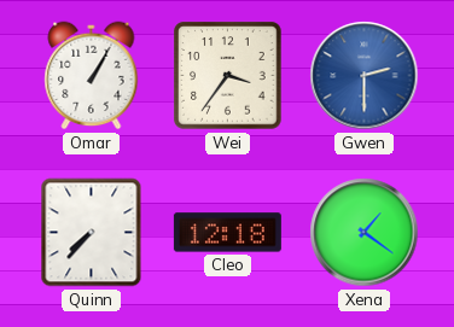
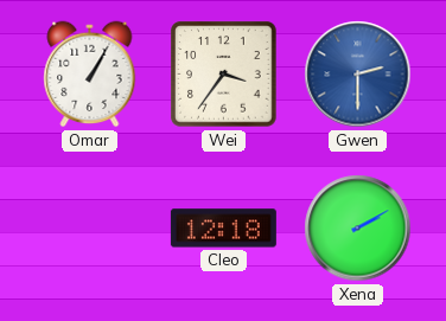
Quinn: 7:37 -> none
Xena: 1:21 -> 2:10
